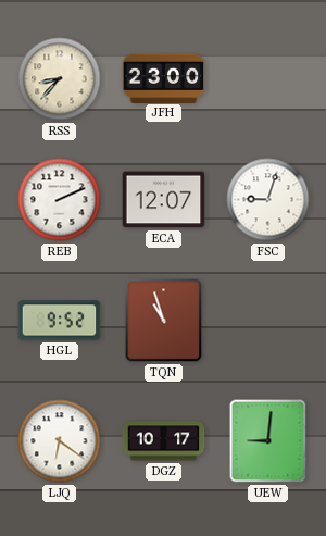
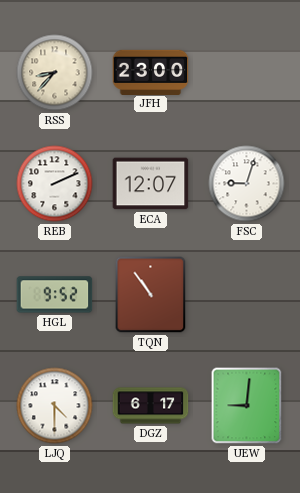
TQN: 10:57 -> 10:54
LJQ: 6:21 -> 4:30
DGZ: 10:17 -> 6:17
